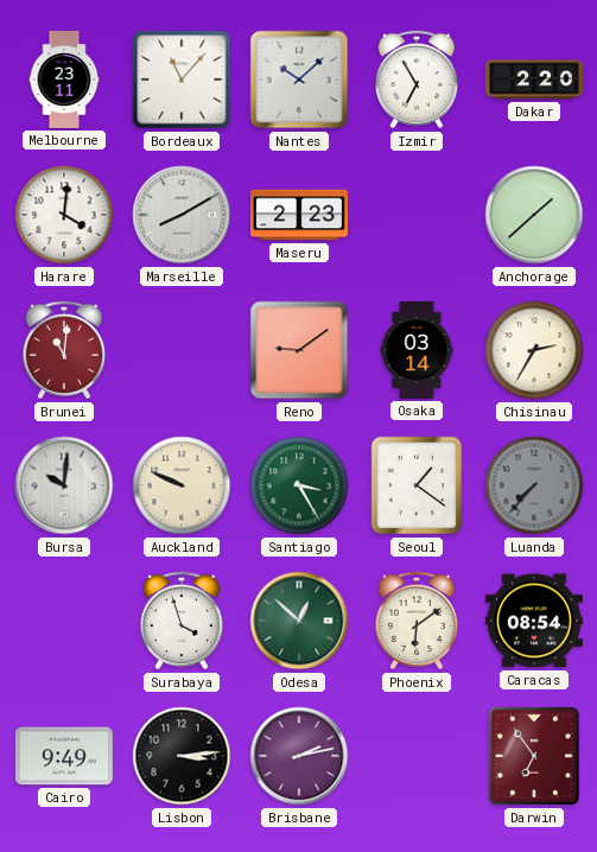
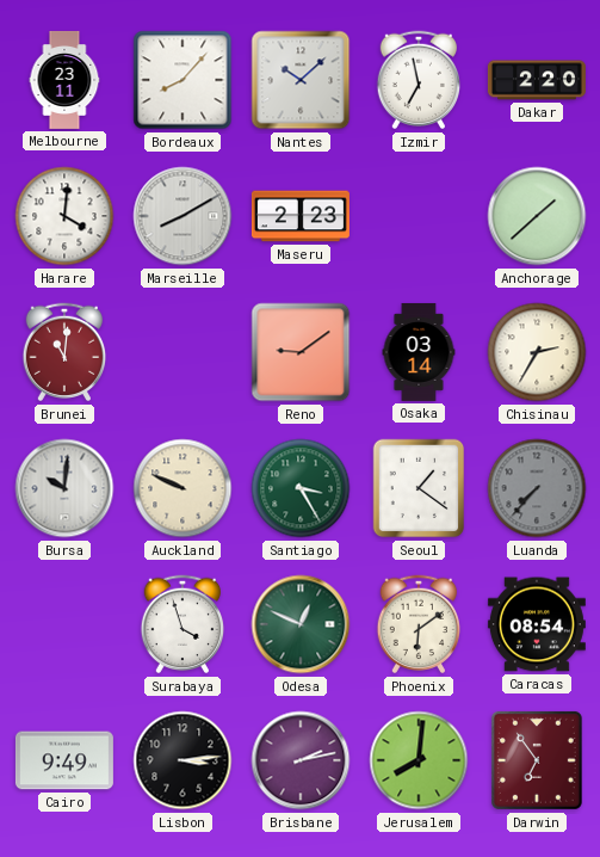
Bordeaux: 11:07 -> 8:07
Izmir: 6:55 -> 6:58
Odesa: 12:52 -> 12:49
Jerusalem: none -> 8:01
